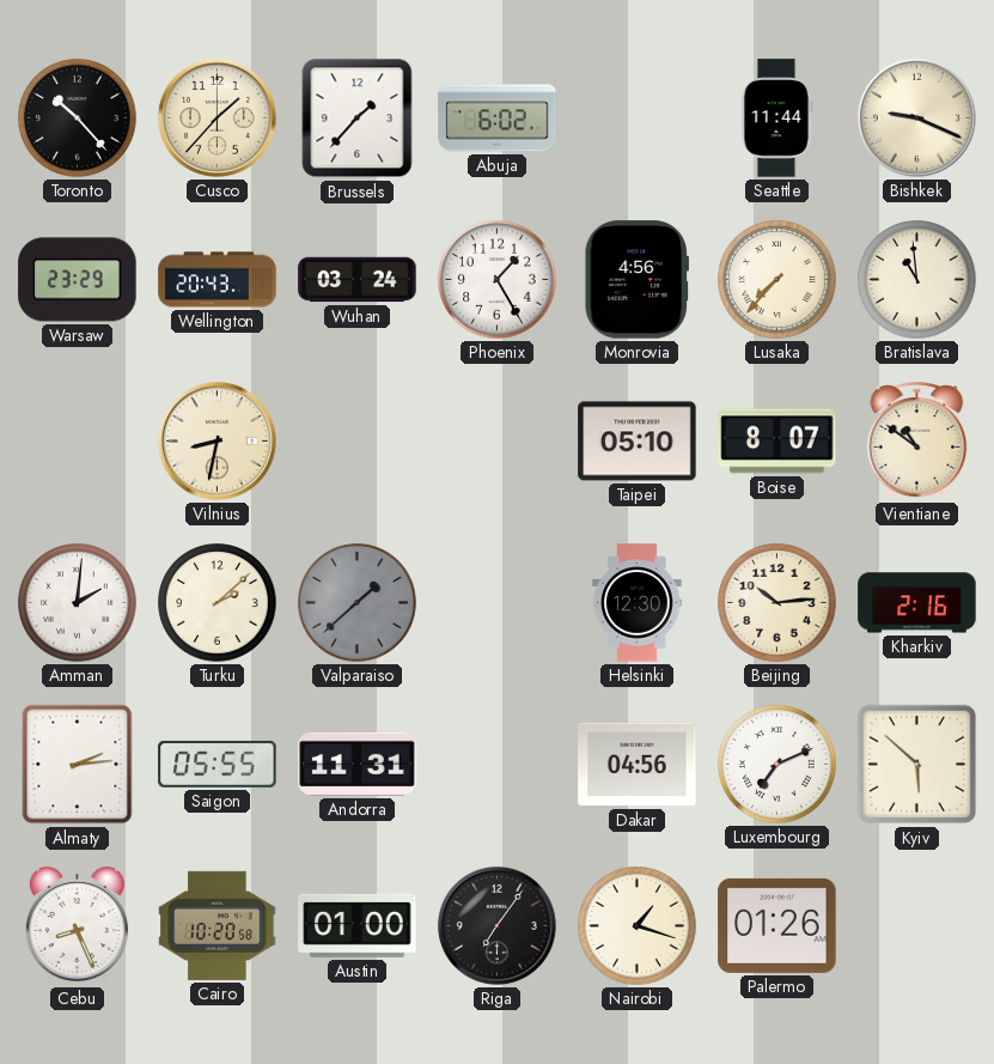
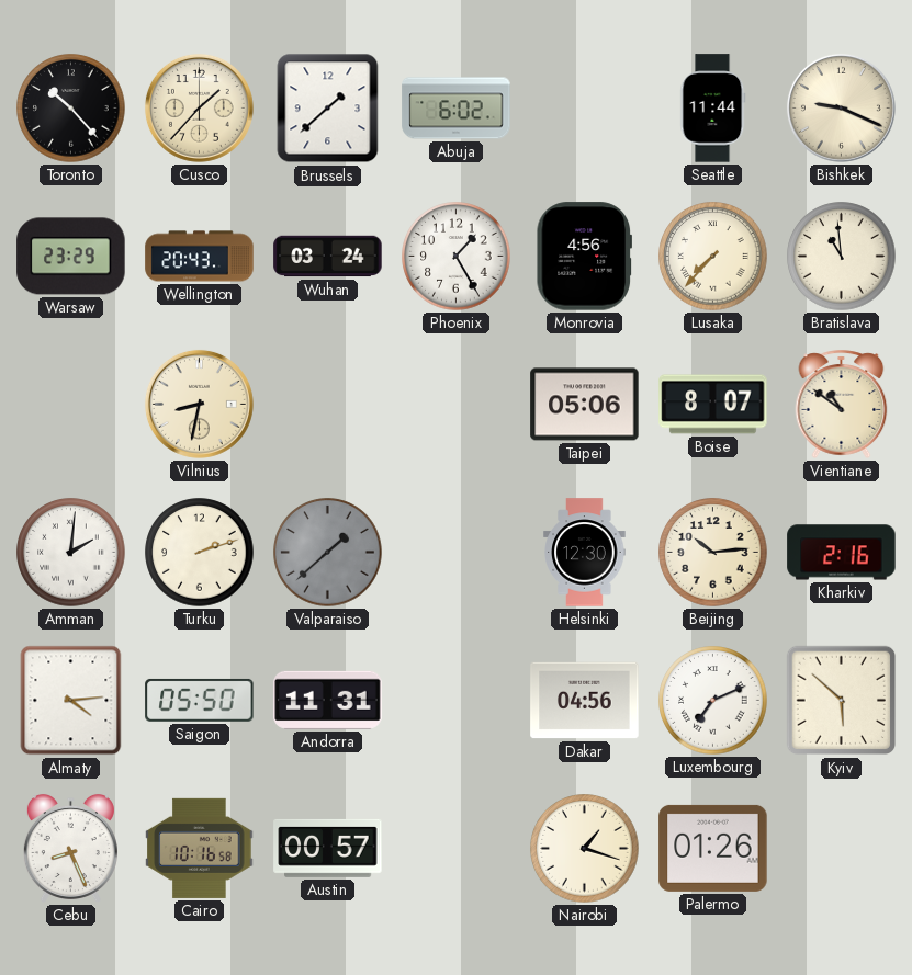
Brussels: 1:37 -> 1:38
Taipei: 05:10 -> 05:06
Turku: 2:08 -> 2:12
Almaty: 2:14 -> 4:14
Saigon: 05:55 -> 05:50
Cairo: 10:20 -> 10:16
Austin: 01:00 -> 00:57
Riga: 7:06 -> none
